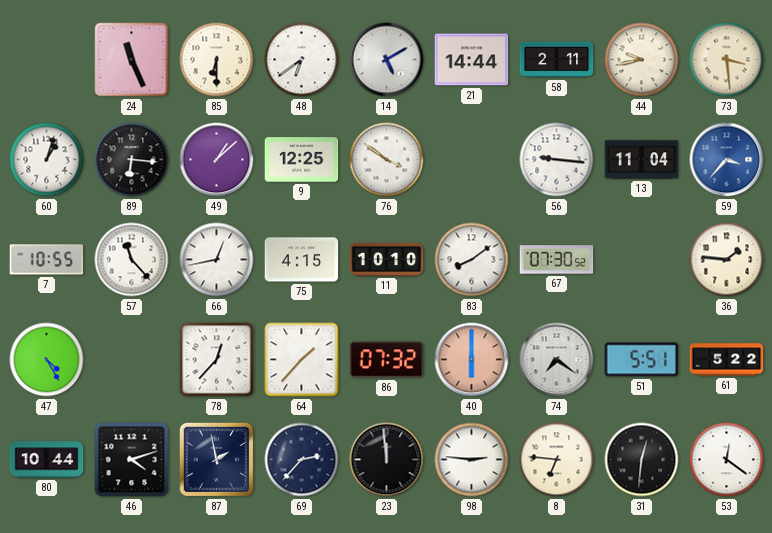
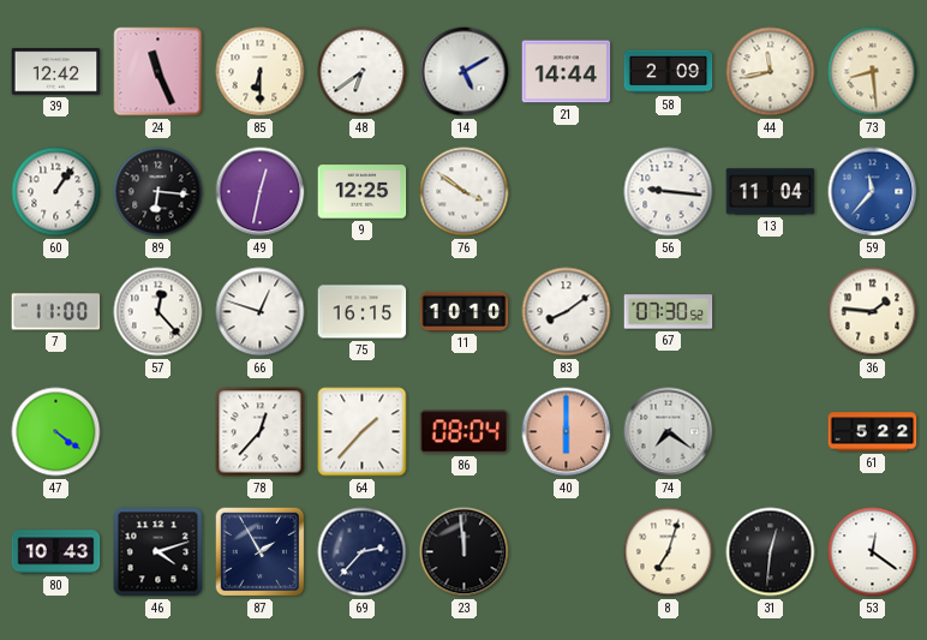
39: none -> 12:42
58: 2:11 -> 2:09
44: 9:43 -> 11:43
73: 3:29 -> 8:29
60: 1:03 -> 1:06
49: 1:08 -> 12:32
59: 3:37 -> 11:37
7: 10:55 -> 11:00
57: 11:23 -> 12:23
66: 12:43 -> 12:48
75: 4:15 -> 16:15
47: 4:25 -> 4:21
86: 07:32 -> 08:04
51: 5:51 -> none
80: 10:44 -> 10:43
87: 1:58 -> 1:55
98: 2:46 -> none
8: 6:46 -> 7:03
